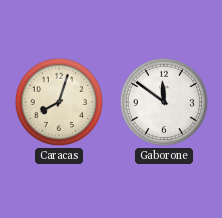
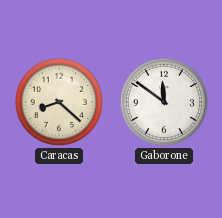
Caracas: 8:03 -> 8:22
